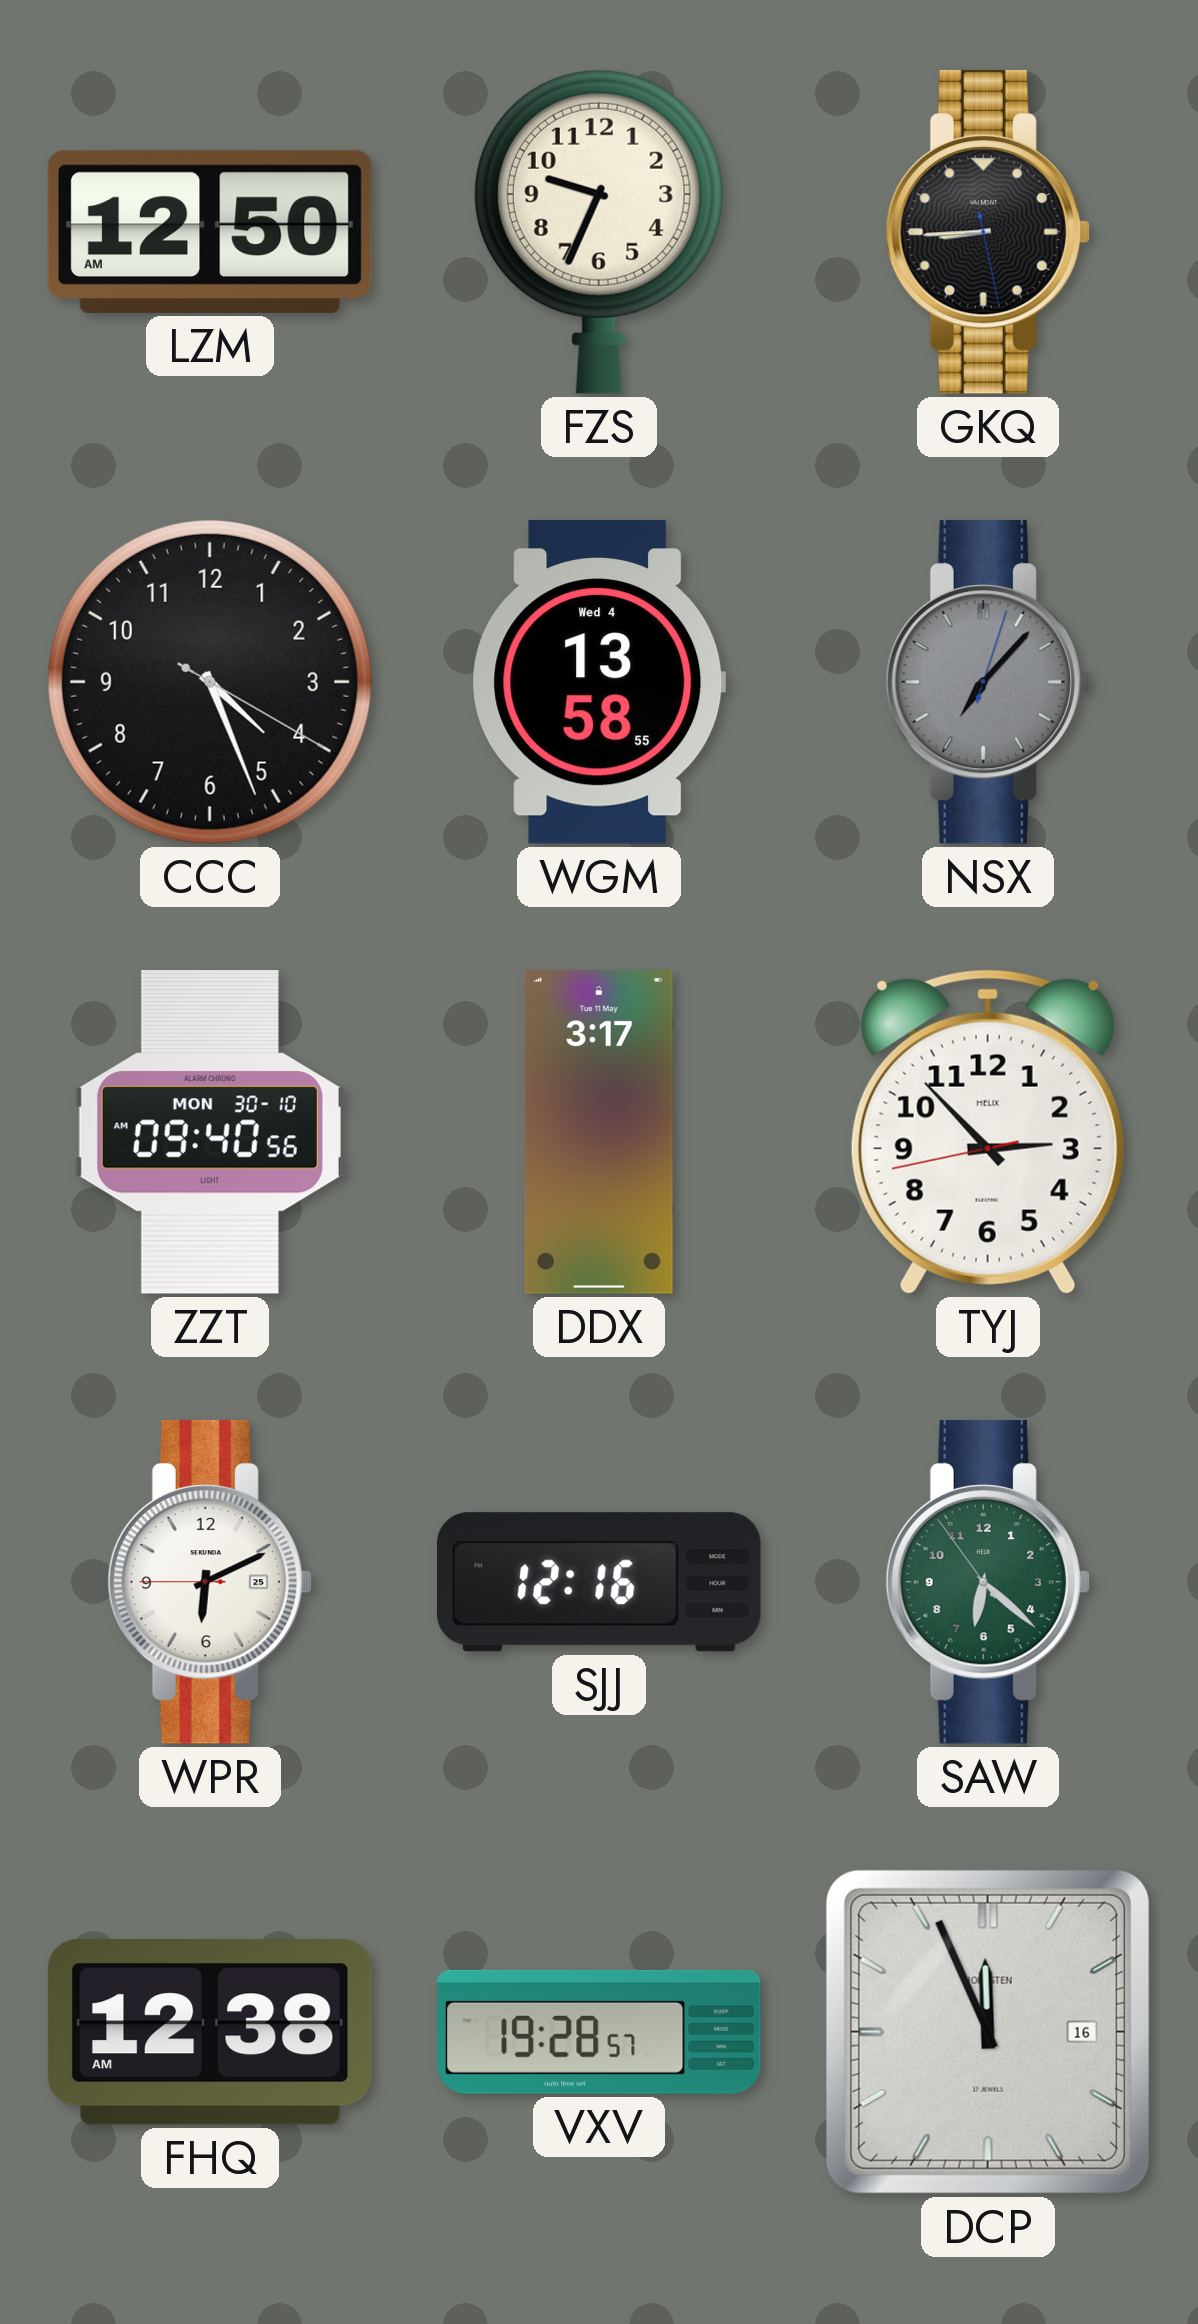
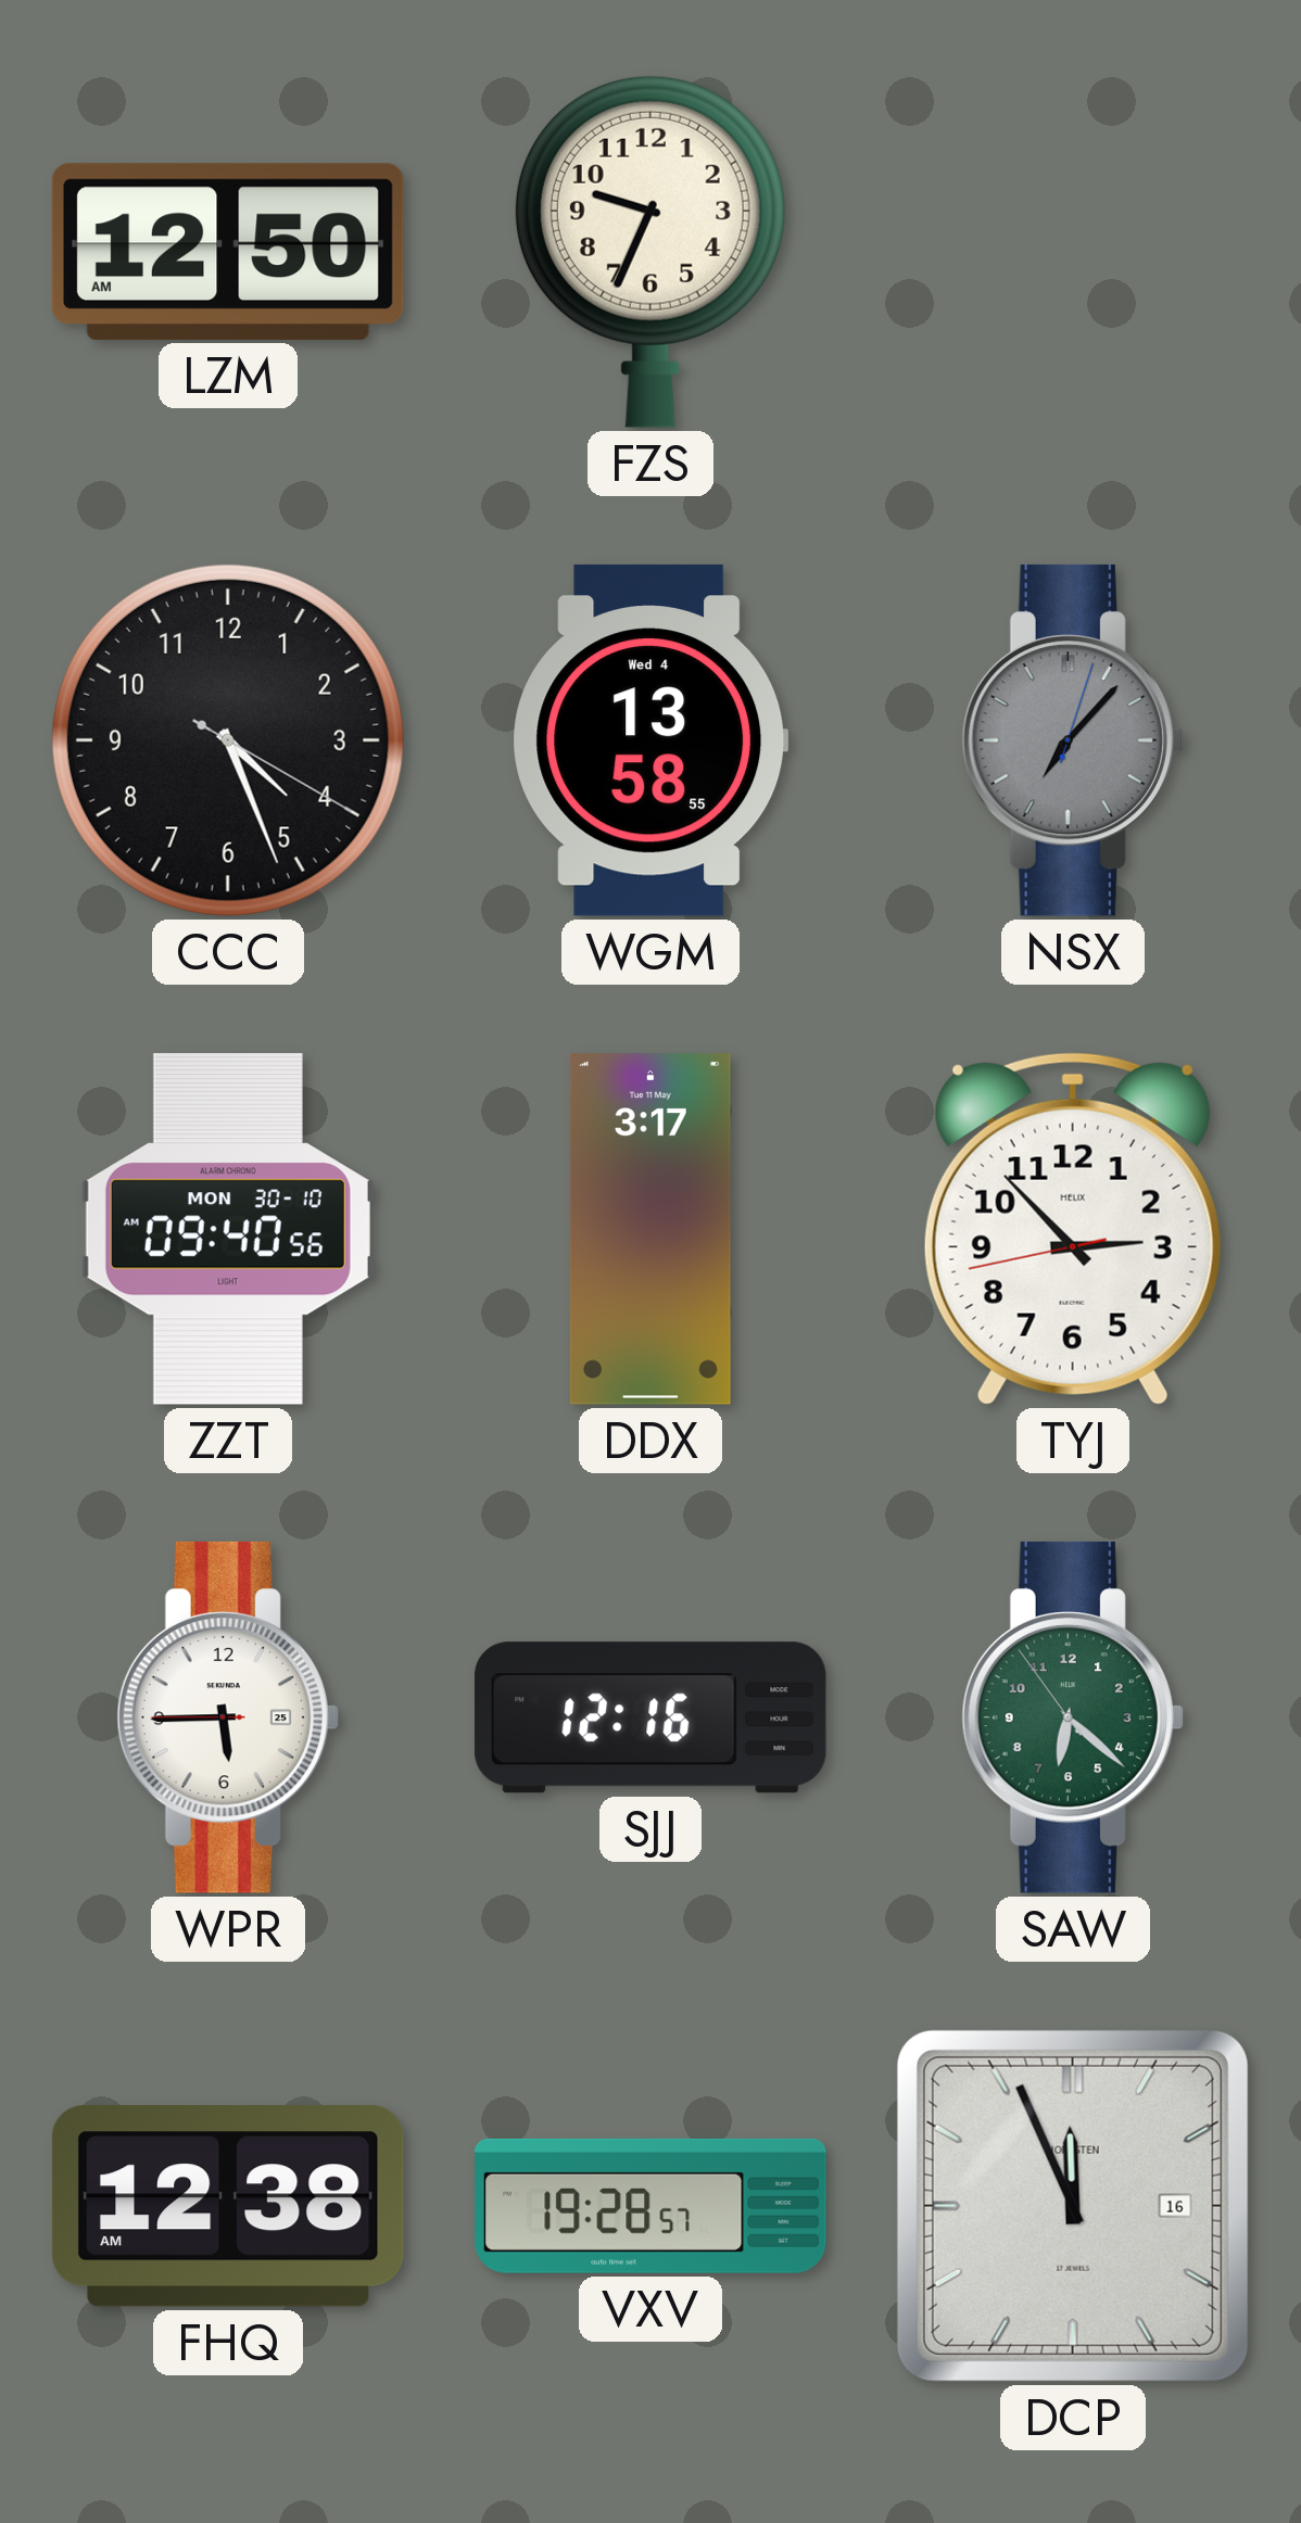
GKQ: 8:44 -> none
WPR: 6:10 -> 5:44
